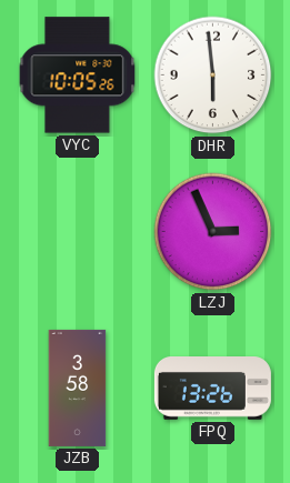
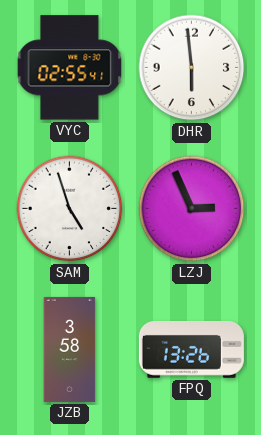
VYC: 10:05 -> 02:55
SAM: none -> 4:57
